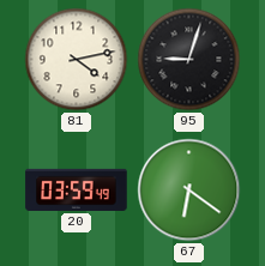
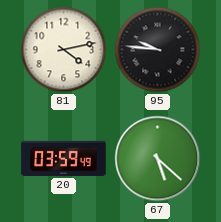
95: 9:03 -> 9:46
67: 6:21 -> 5:22
